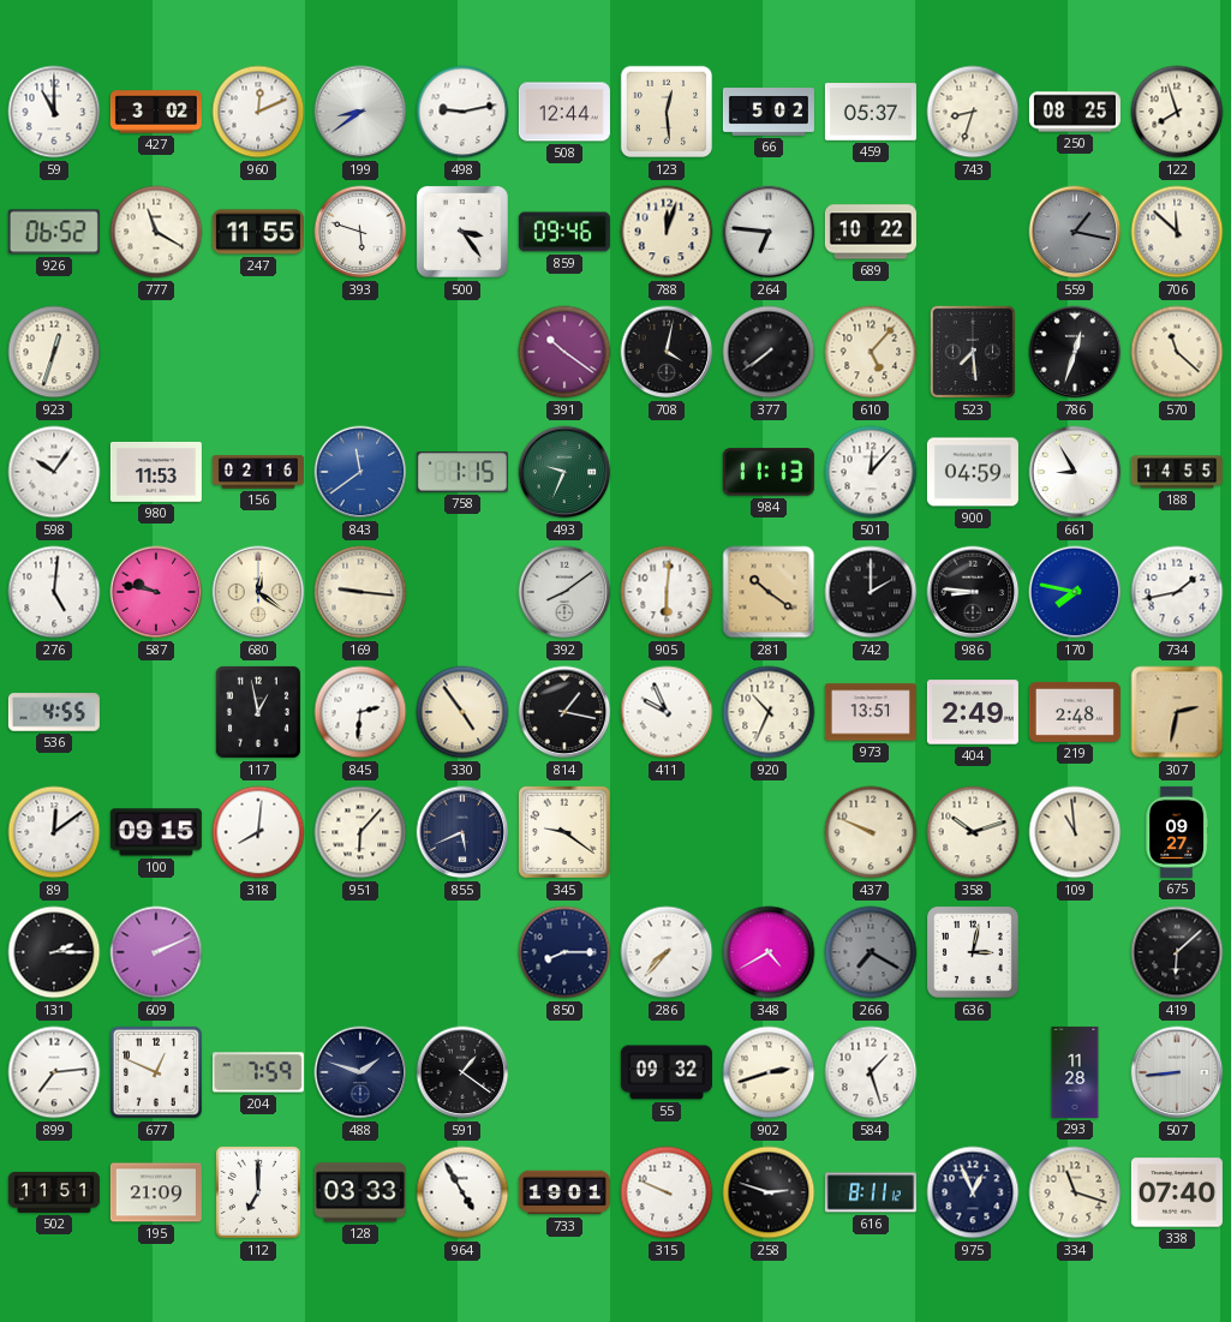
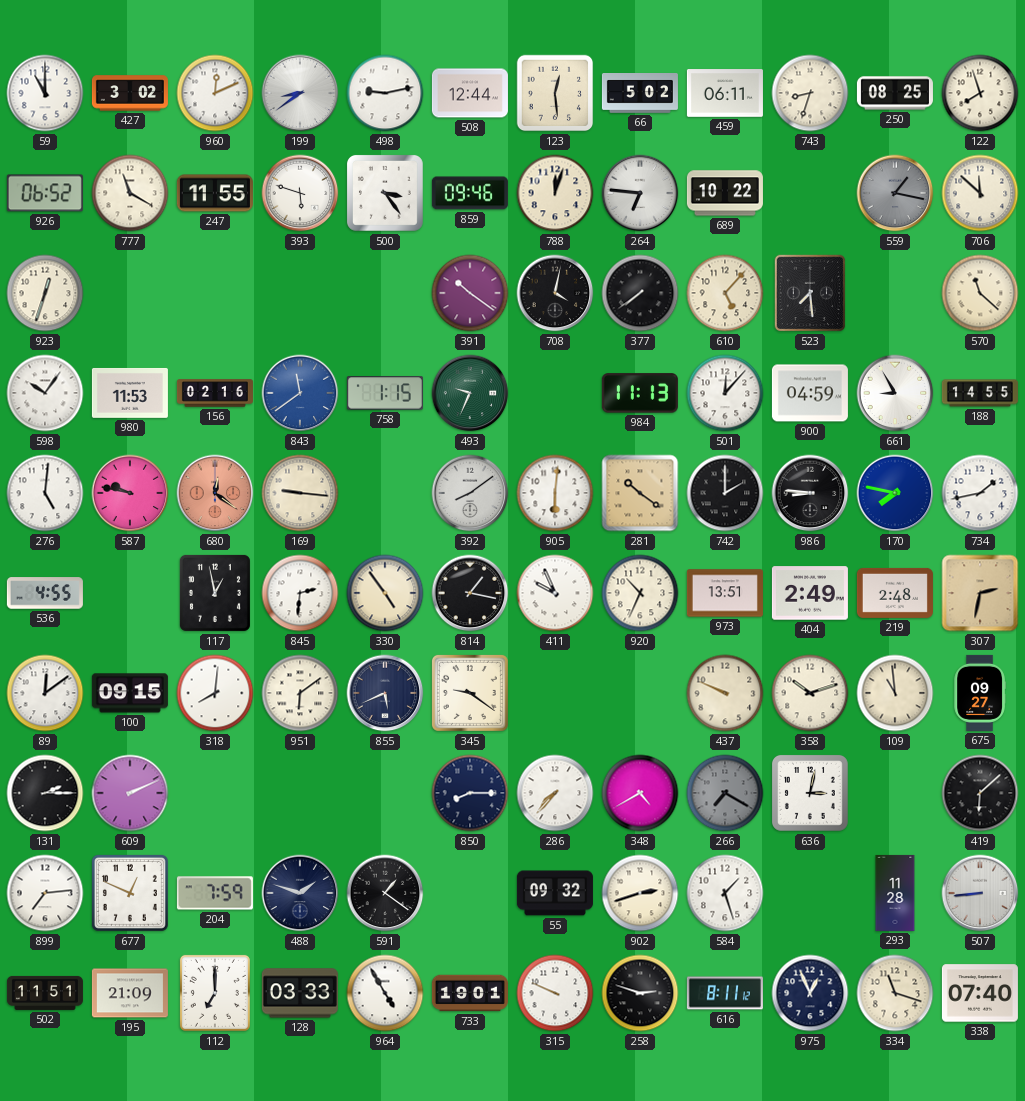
459: 05:37 -> 06:11
786: 12:33 -> none
680 dial: cream -> salmon
951: 6:07 -> 6:09
